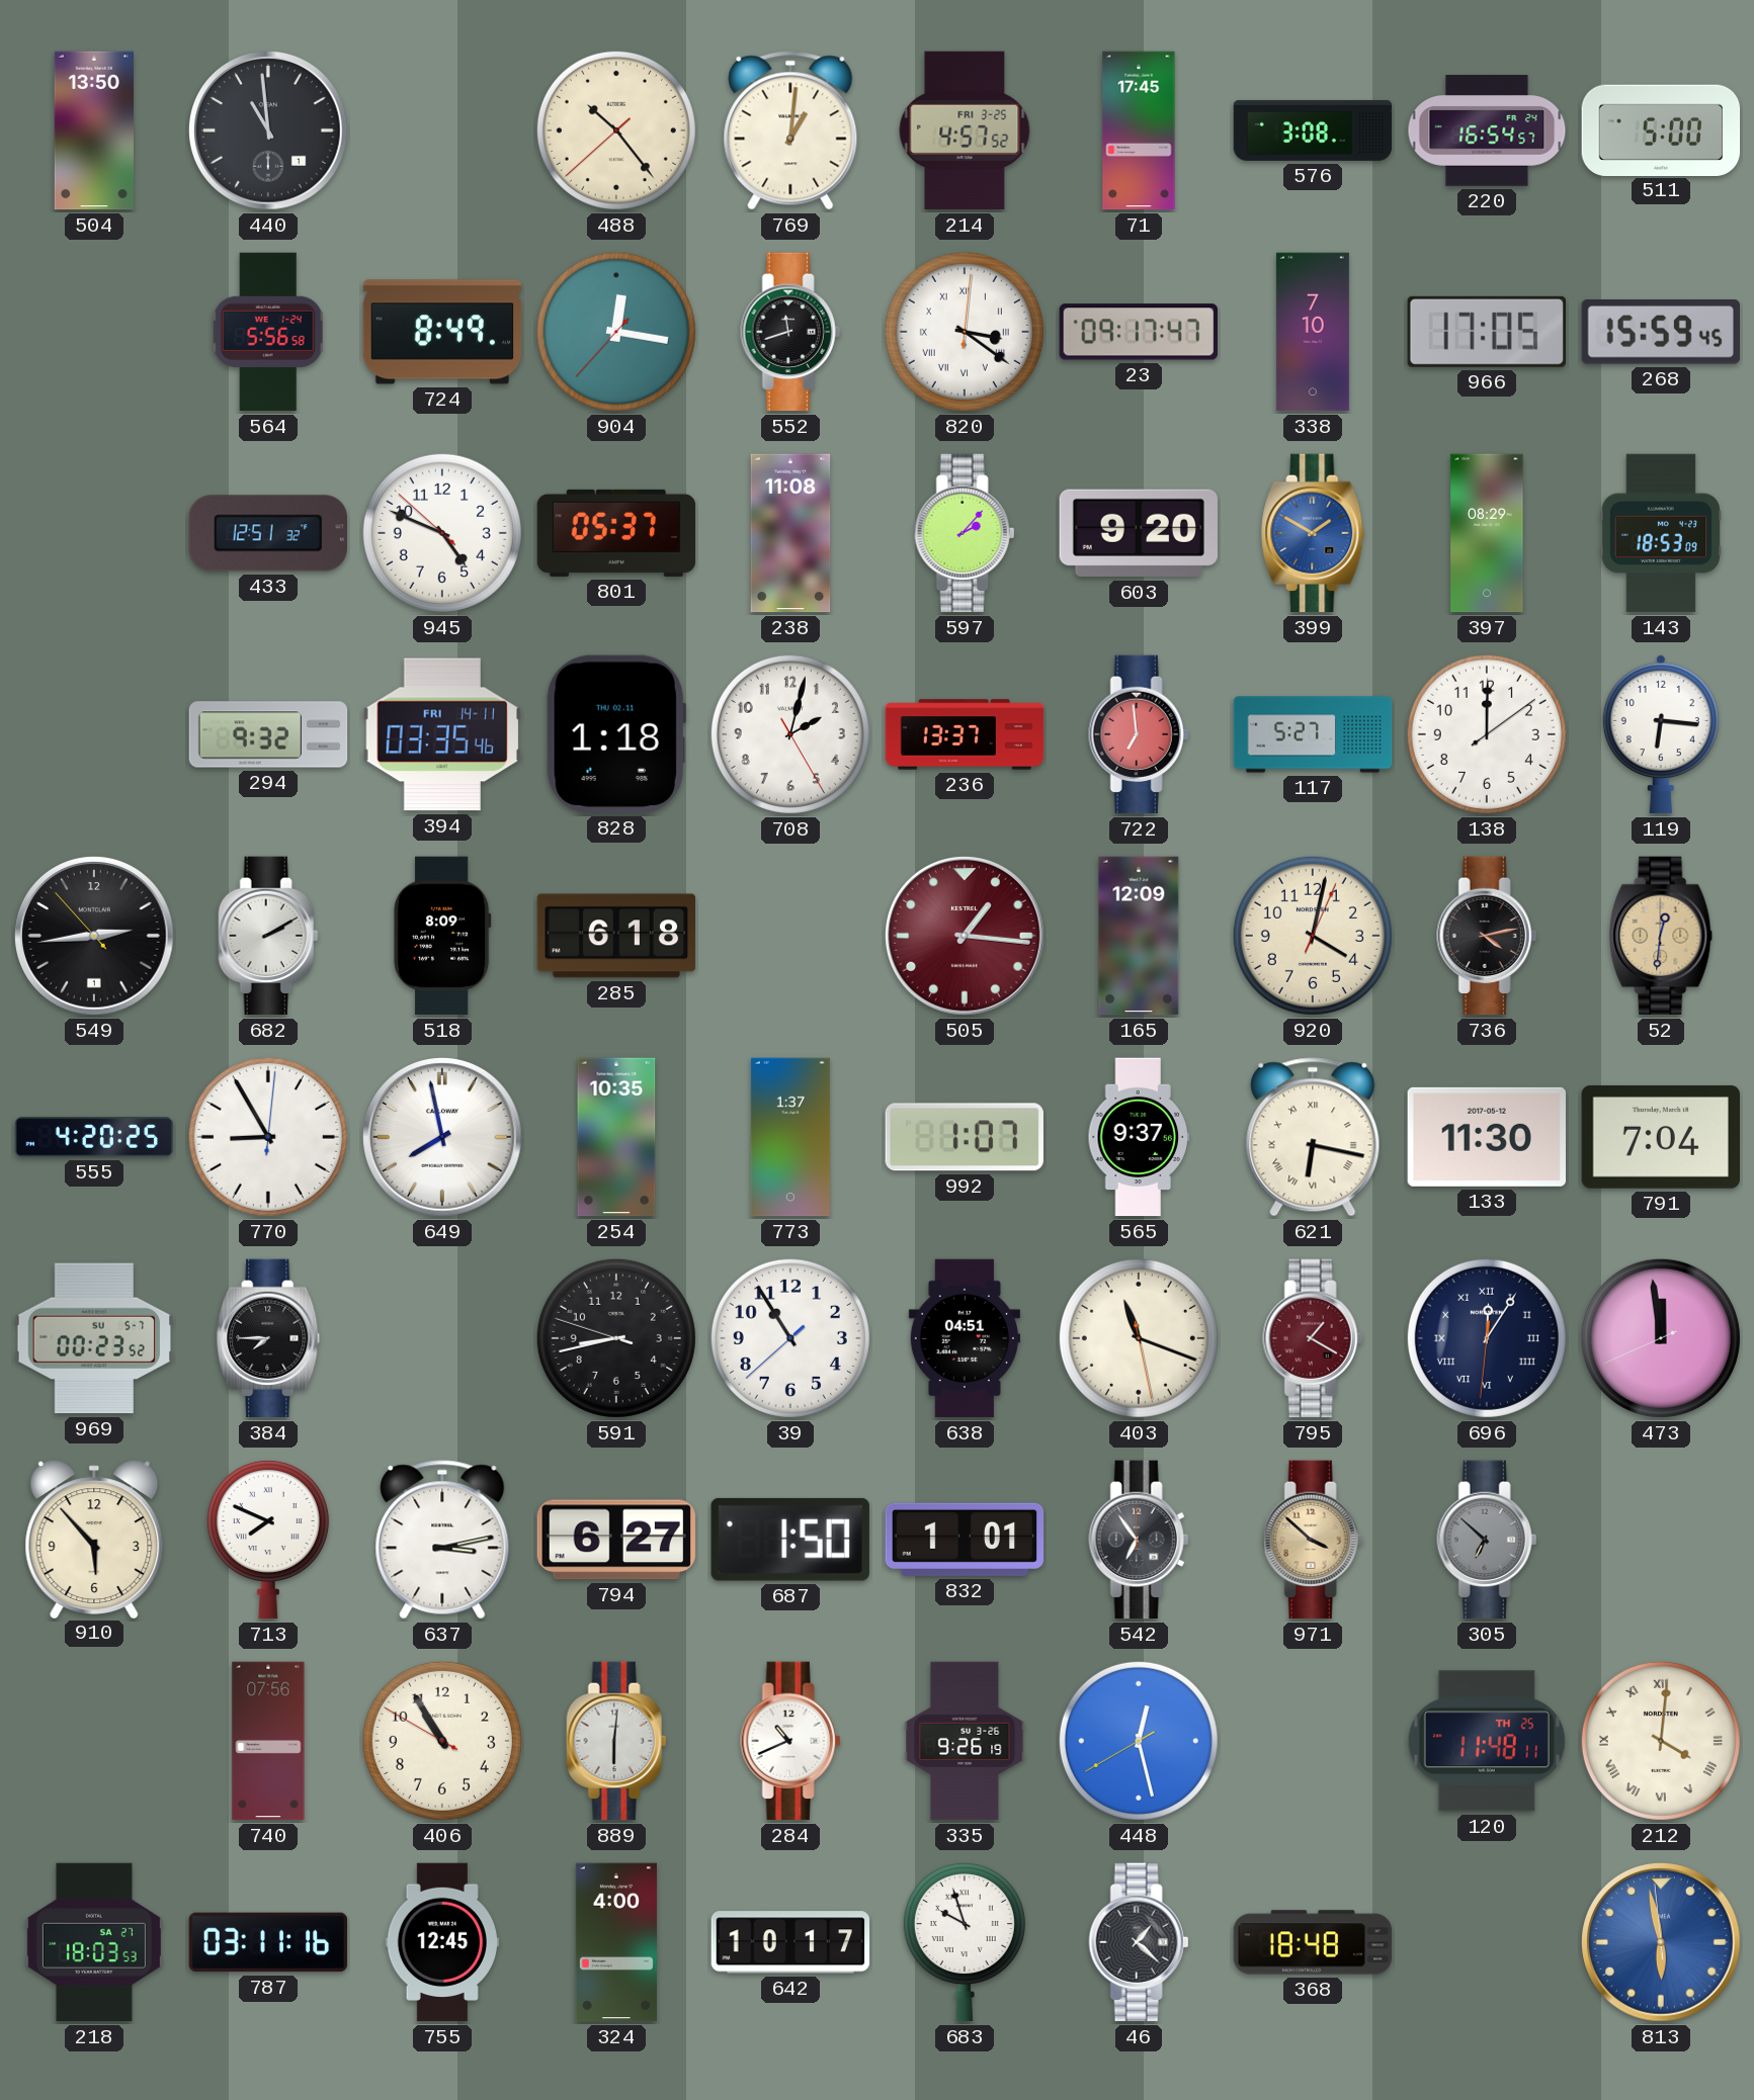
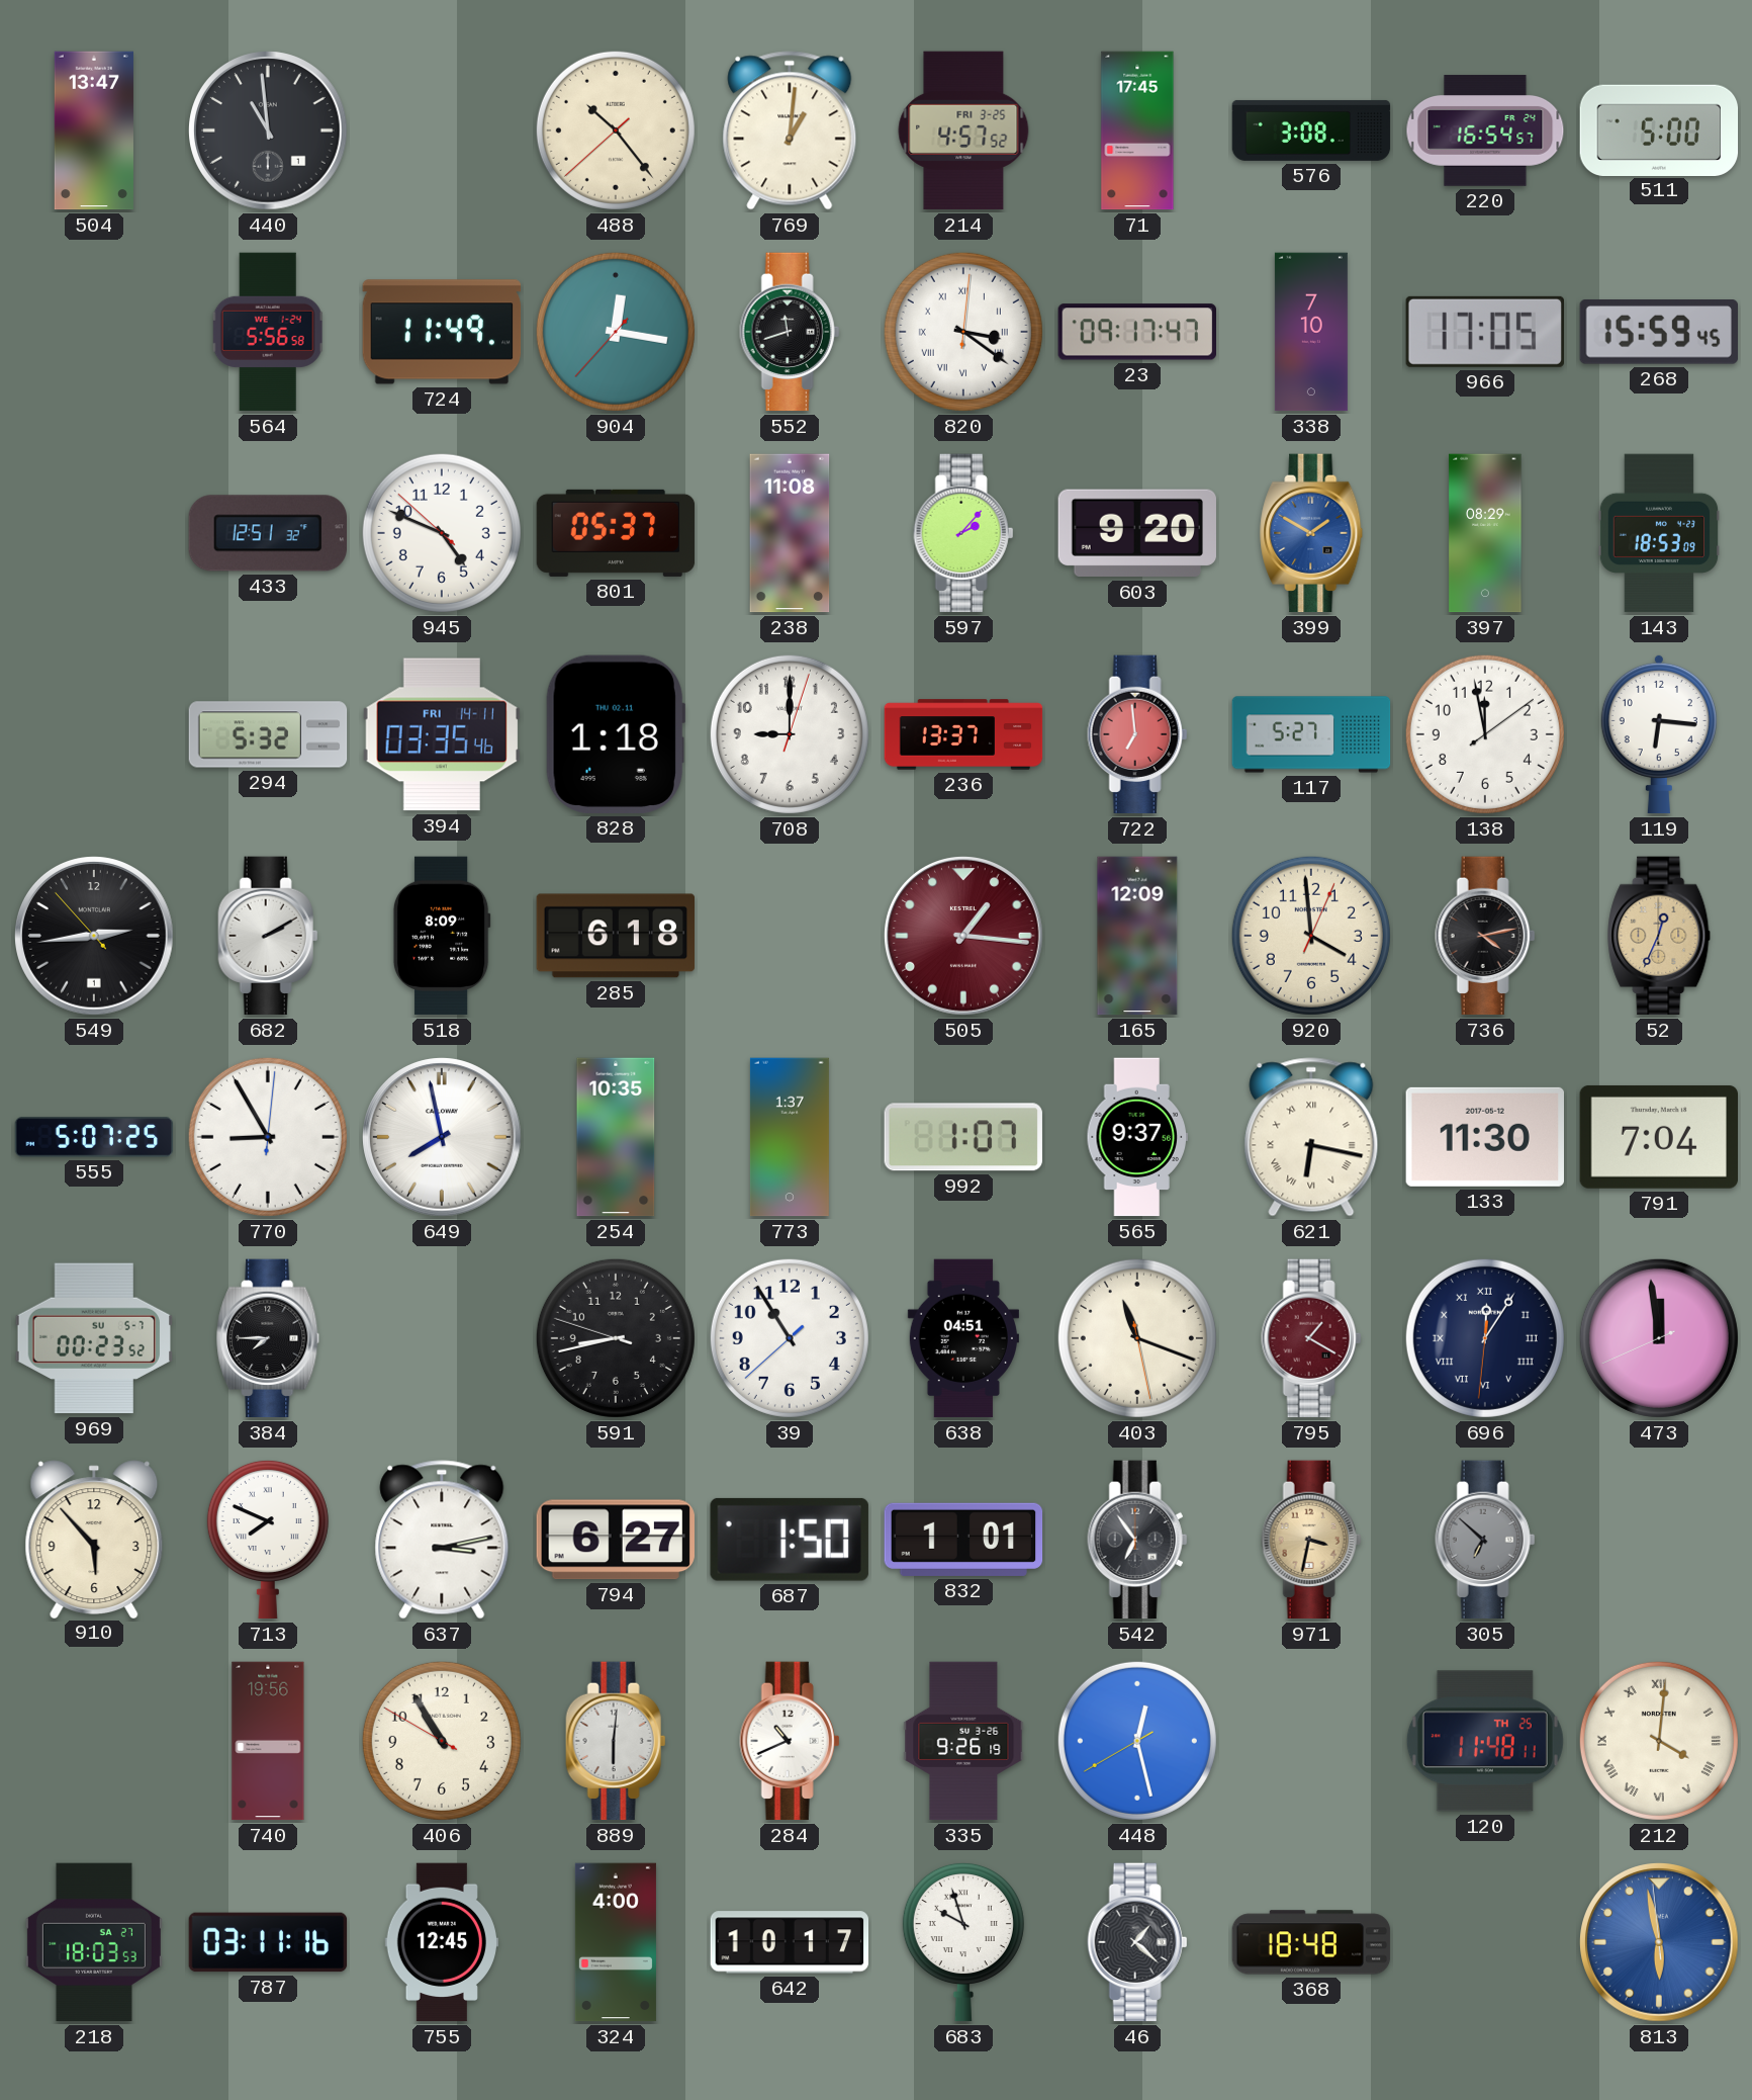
504: 13:50 -> 13:47
724: 8:49 -> 11:49
294: 9:32 -> 5:32
708: 2:02 -> 9:00
138: 12:00 -> 11:58
920: 4:02 -> 3:59
52: 12:31 -> 12:34
555: 4:20 -> 5:07
971: 3:52 -> 3:32
740: 07:56 -> 19:56
